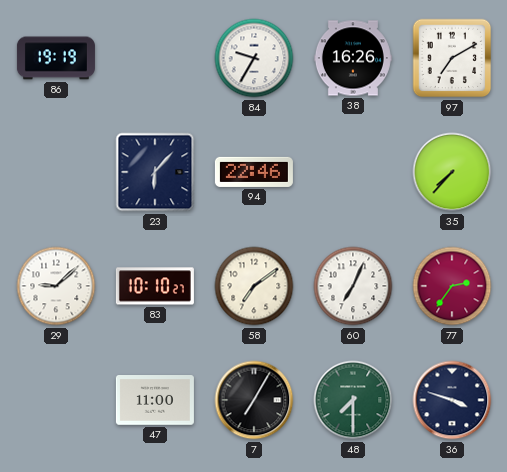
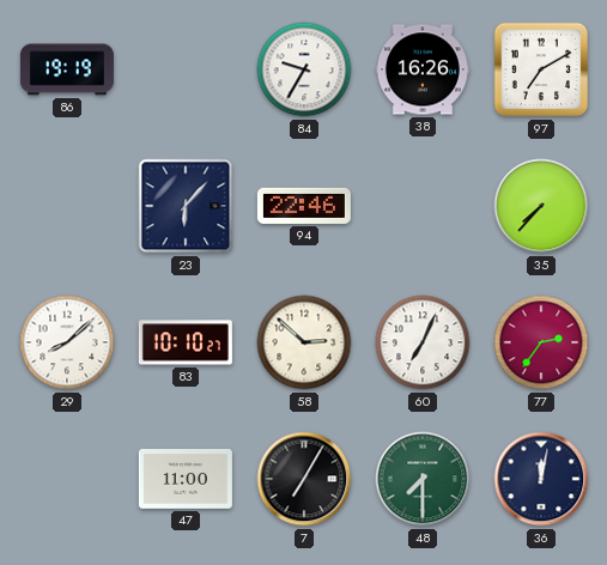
29: 9:08 -> 8:08
58: 7:09 -> 2:52
36: 3:48 -> 12:02
